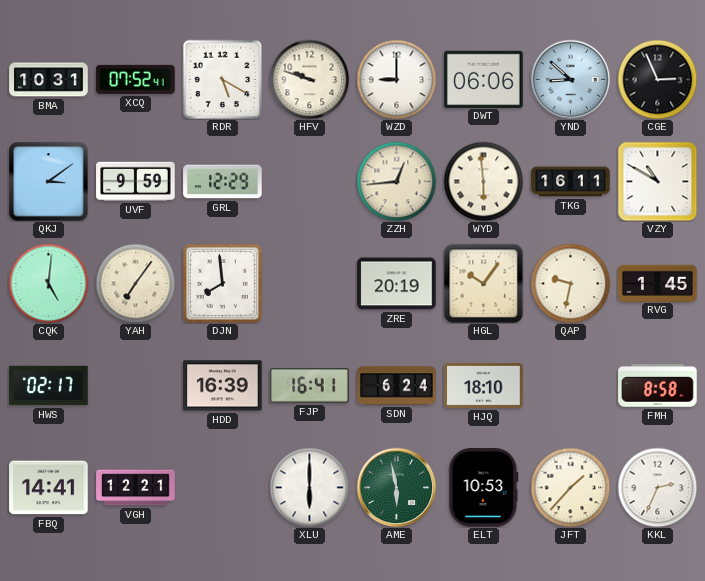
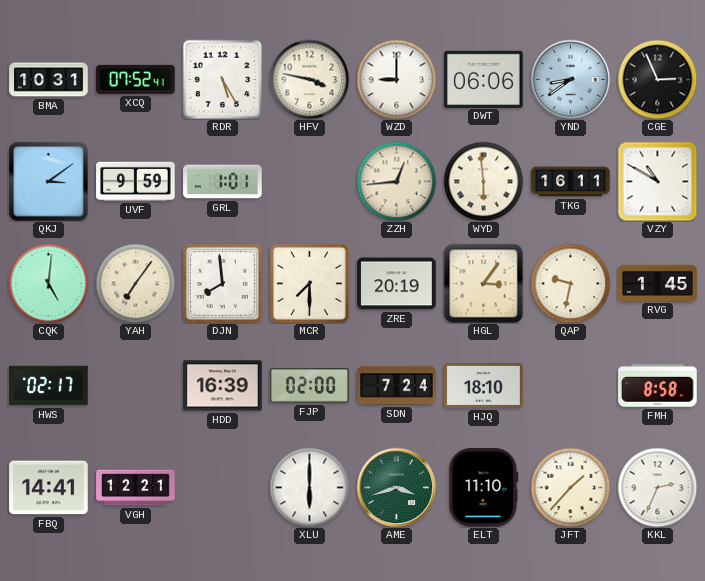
RDR: 5:20 -> 5:25
HFV: 9:48 -> 3:47
YND: 8:52 -> 8:39
GRL: 12:29 -> 1:01
MCR: none -> 7:30
HGL: 10:06 -> 3:06
FJP: 16:41 -> 02:00
SDN: 6:24 -> 7:24
AME: 5:58 -> 3:42
ELT: 10:53 -> 11:10
